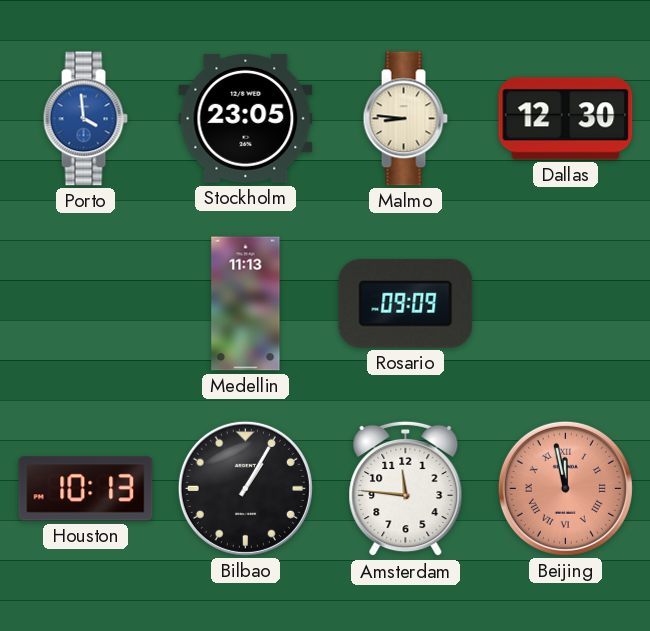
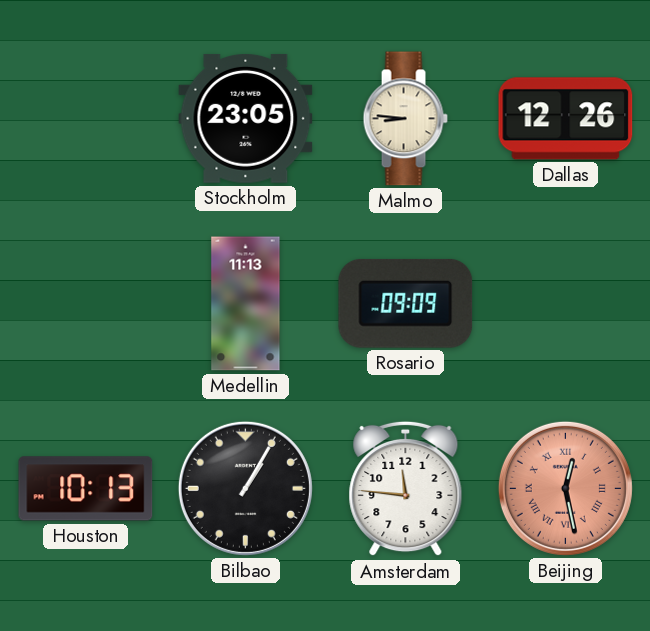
Porto: 3:59 -> none
Dallas: 12:30 -> 12:26
Beijing: 11:58 -> 12:28
